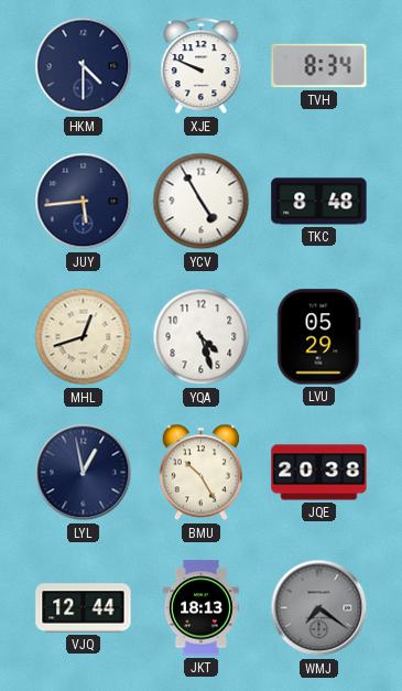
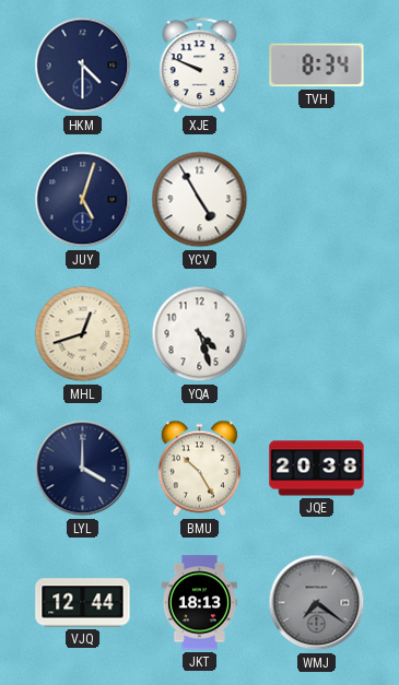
JUY: 5:44 -> 5:03
TKC: 8:48 -> none
LVU: 05:29 -> none
LYL: 12:58 -> 4:00
